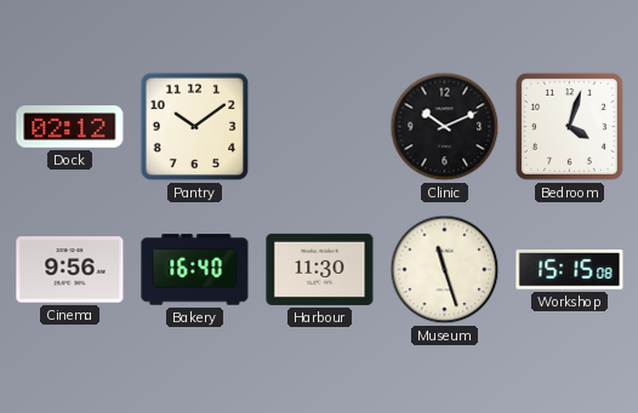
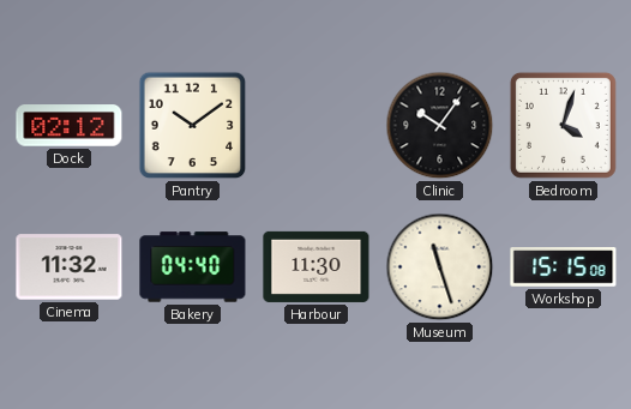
Clinic: 10:11 -> 10:06
Cinema: 9:56 -> 11:32
Bakery: 16:40 -> 04:40
